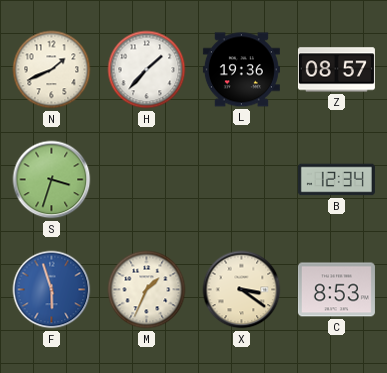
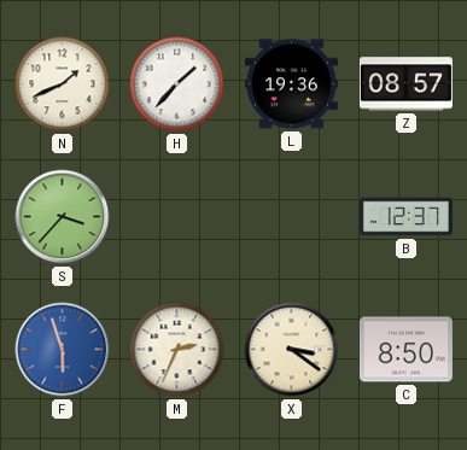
S: 3:33 -> 3:37
B: 12:34 -> 12:37
M: 1:34 -> 2:34
C: 8:53 -> 8:50
